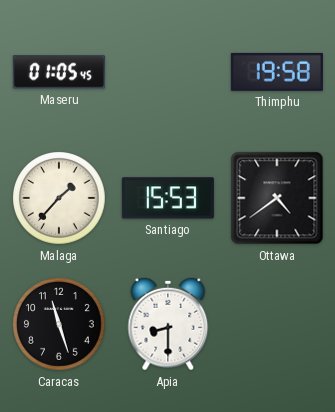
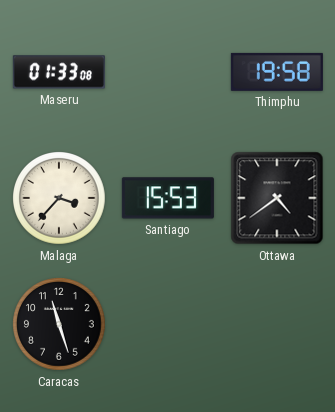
Maseru: 01:05 -> 01:33
Malaga: 1:37 -> 3:37
Apia: 8:30 -> none
